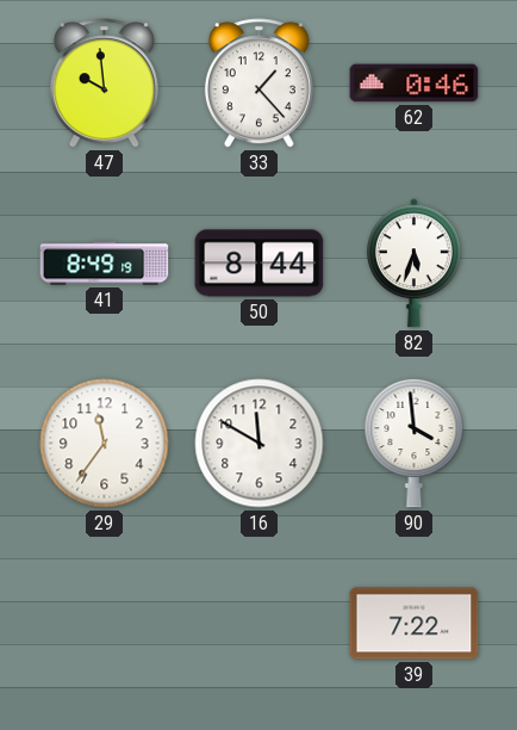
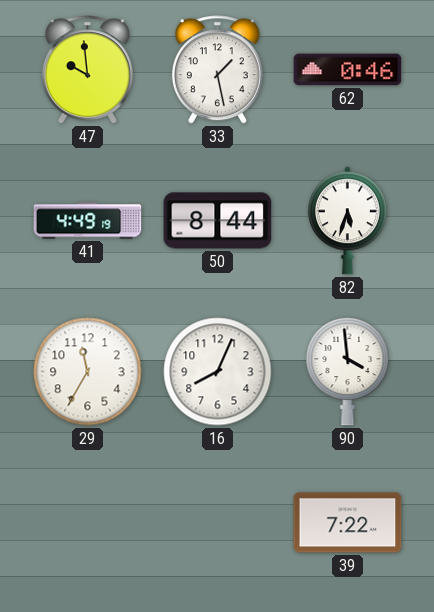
33: 1:23 -> 1:28
41: 8:49 -> 4:49
29: 11:36 -> 11:35
16: 11:50 -> 8:04
